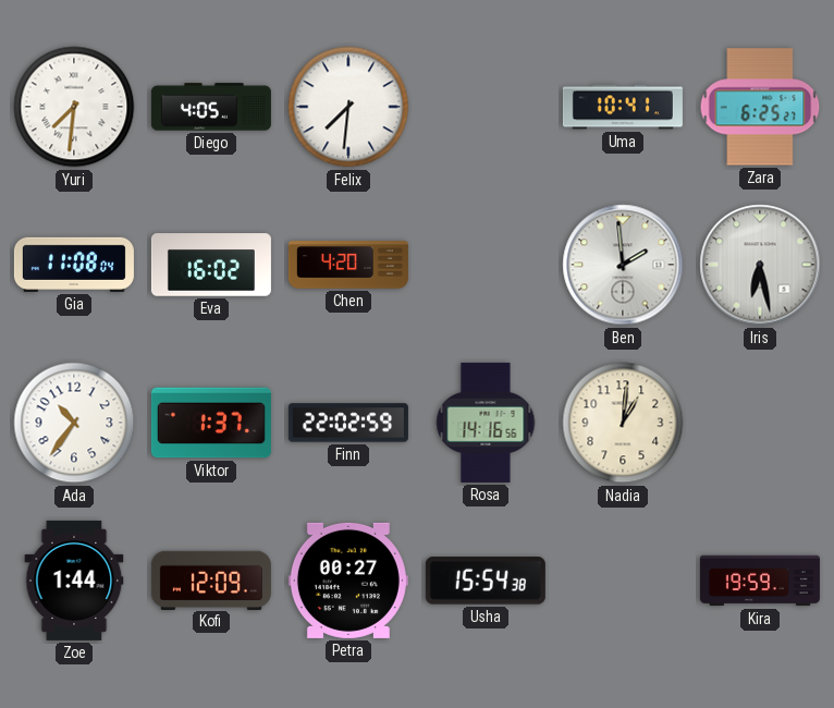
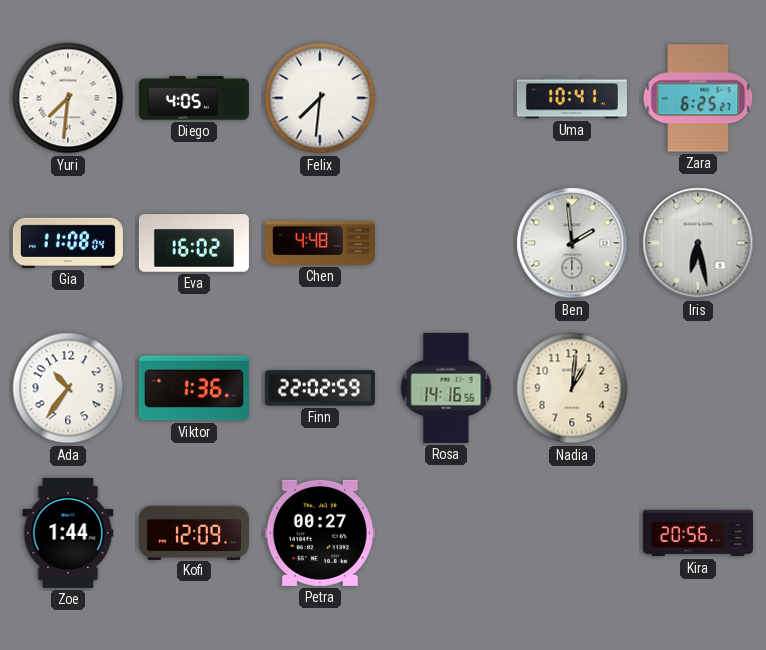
Chen: 4:20 -> 4:48
Viktor: 1:37 -> 1:36
Usha: 15:54 -> none
Kira: 19:59 -> 20:56
